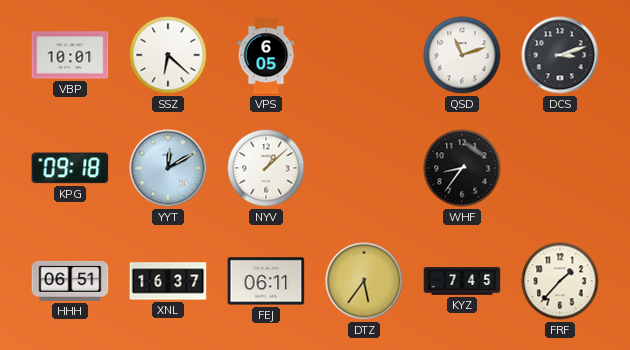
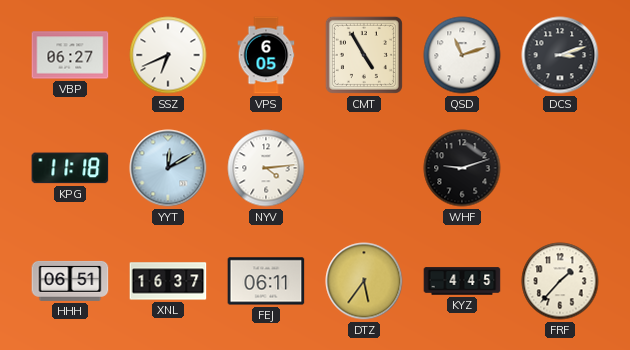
VBP: 10:01 -> 06:27
SSZ: 6:22 -> 6:41
CMT: none -> 4:55
KPG: 09:18 -> 11:18
NYV: 1:08 -> 4:14
WHF: 8:36 -> 9:12
KYZ: 7:45 -> 4:45
